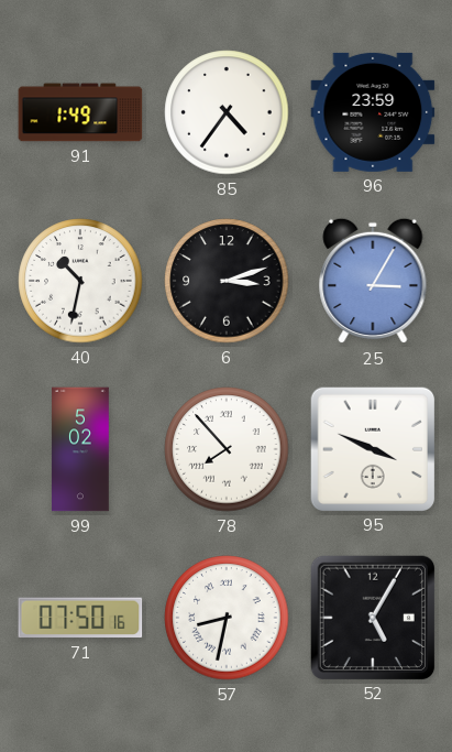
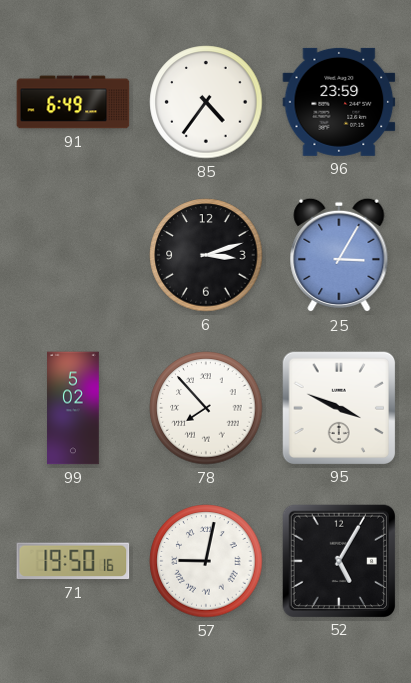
91: 1:49 -> 6:49
40: 10:32 -> none
71: 07:50 -> 19:50
57: 8:32 -> 9:02
